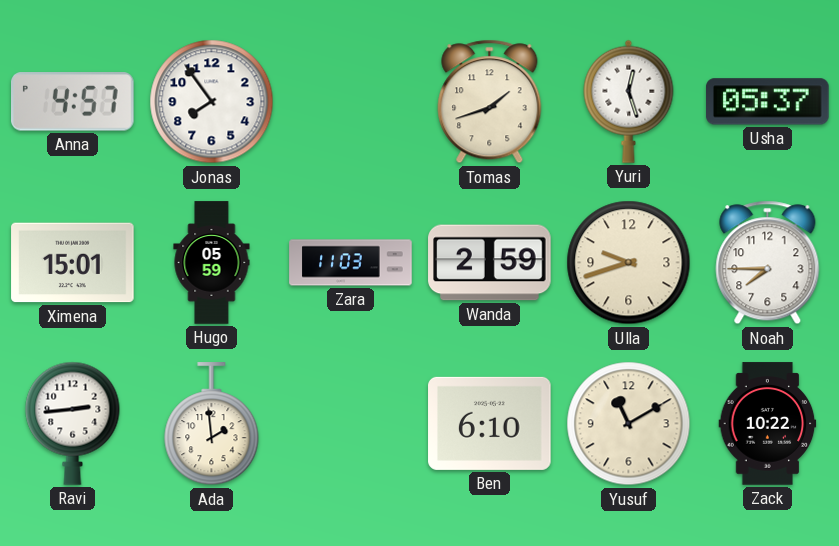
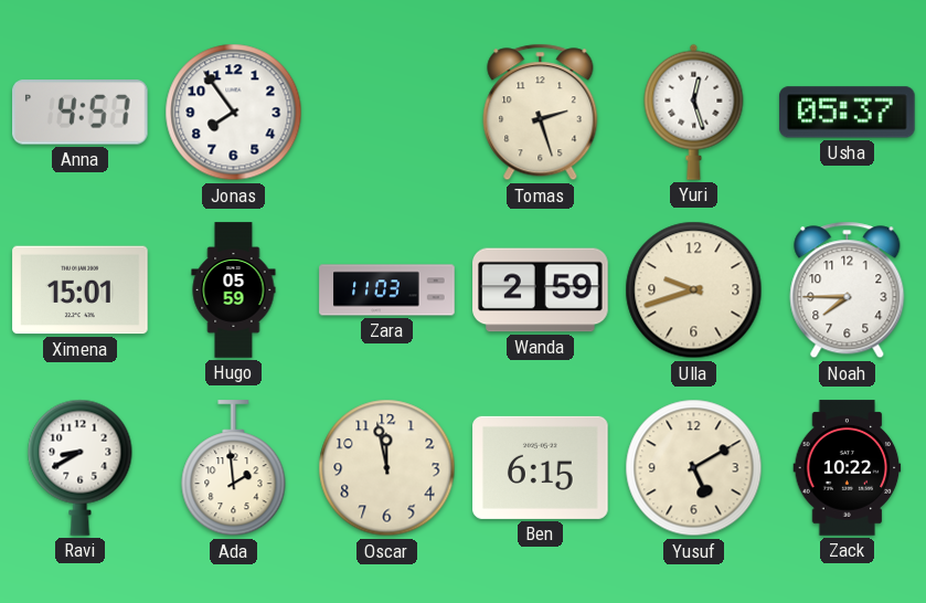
Tomas: 1:42 -> 2:27
Ravi: 2:44 -> 8:40
Oscar: none -> 11:58
Ben: 6:10 -> 6:15
Yusuf: 11:10 -> 5:10
